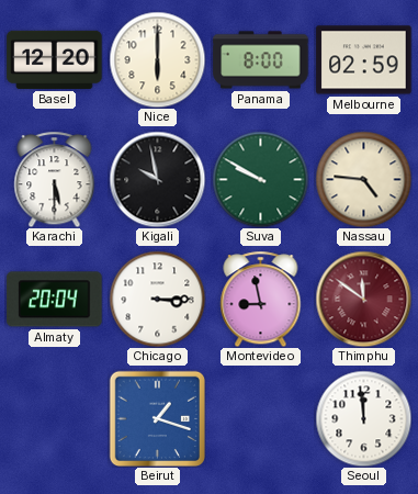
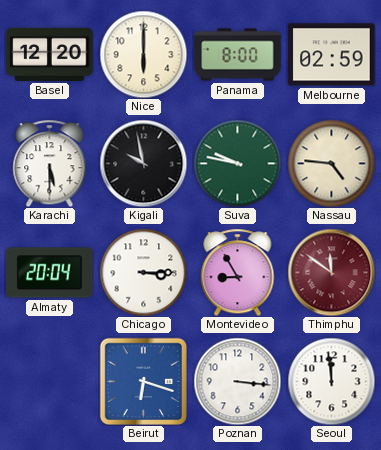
Suva: 9:50 -> 9:47
Montevideo: 8:58 -> 8:55
Beirut: 1:18 -> 6:18
Poznan: none -> 3:16
